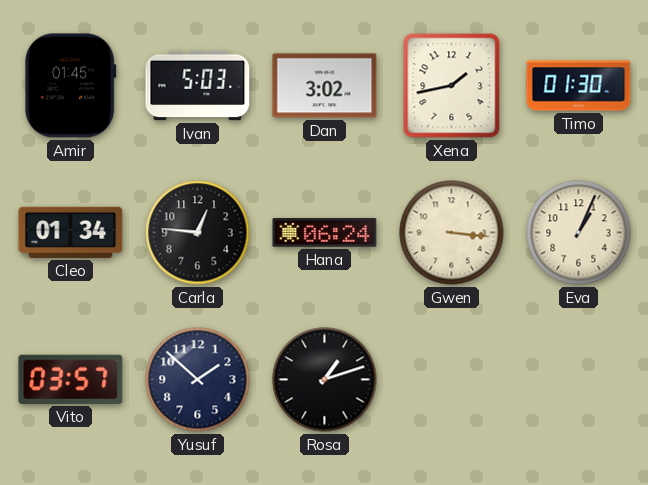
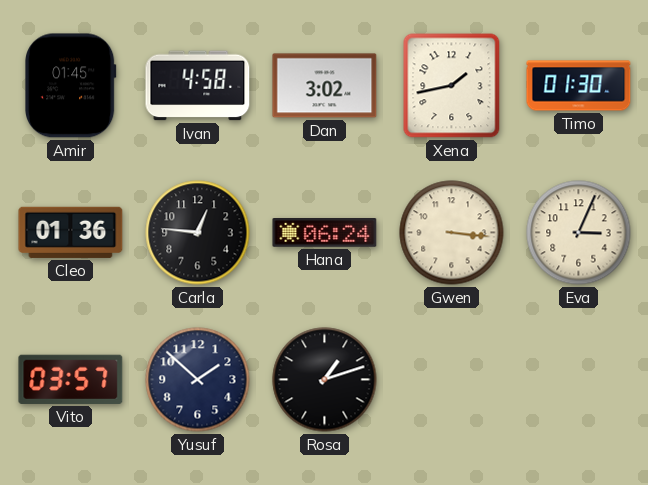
Ivan: 5:03 -> 4:58
Cleo: 01:34 -> 01:36
Eva: 1:04 -> 3:04
